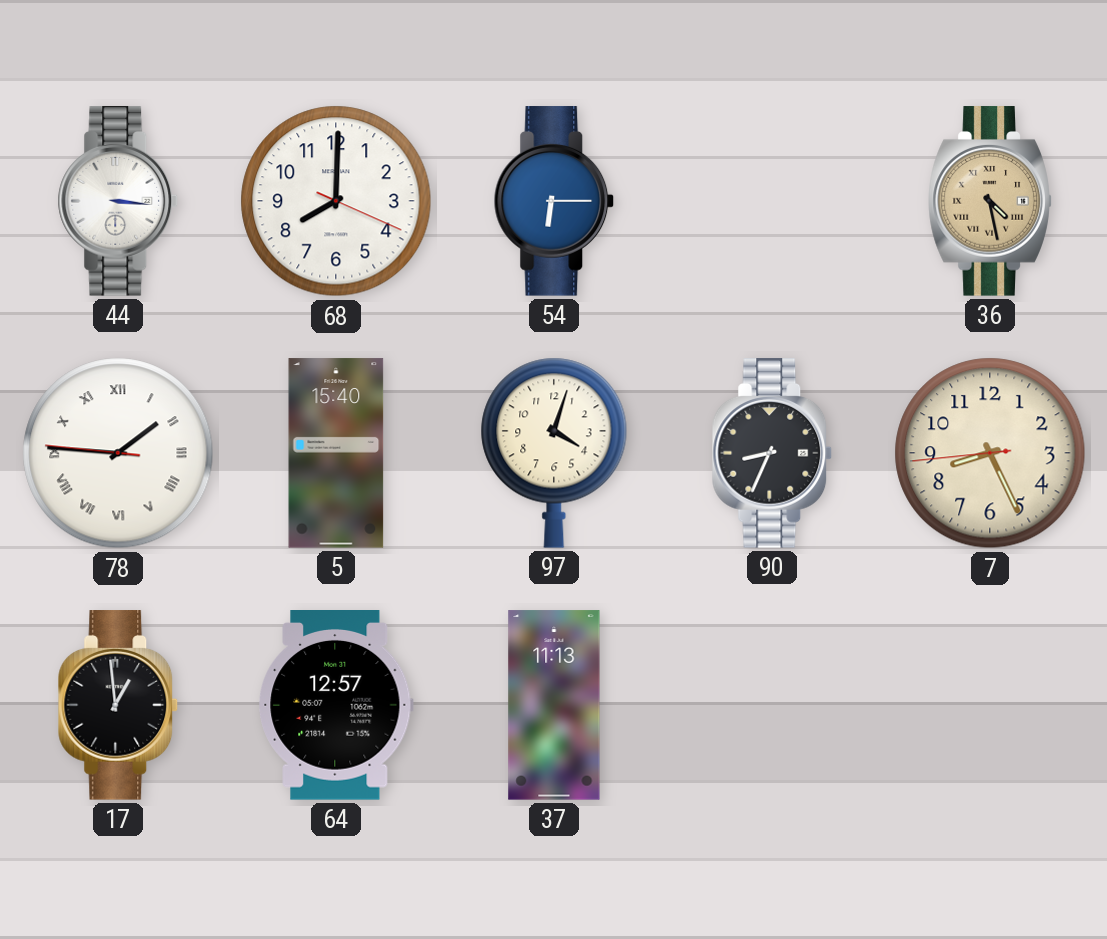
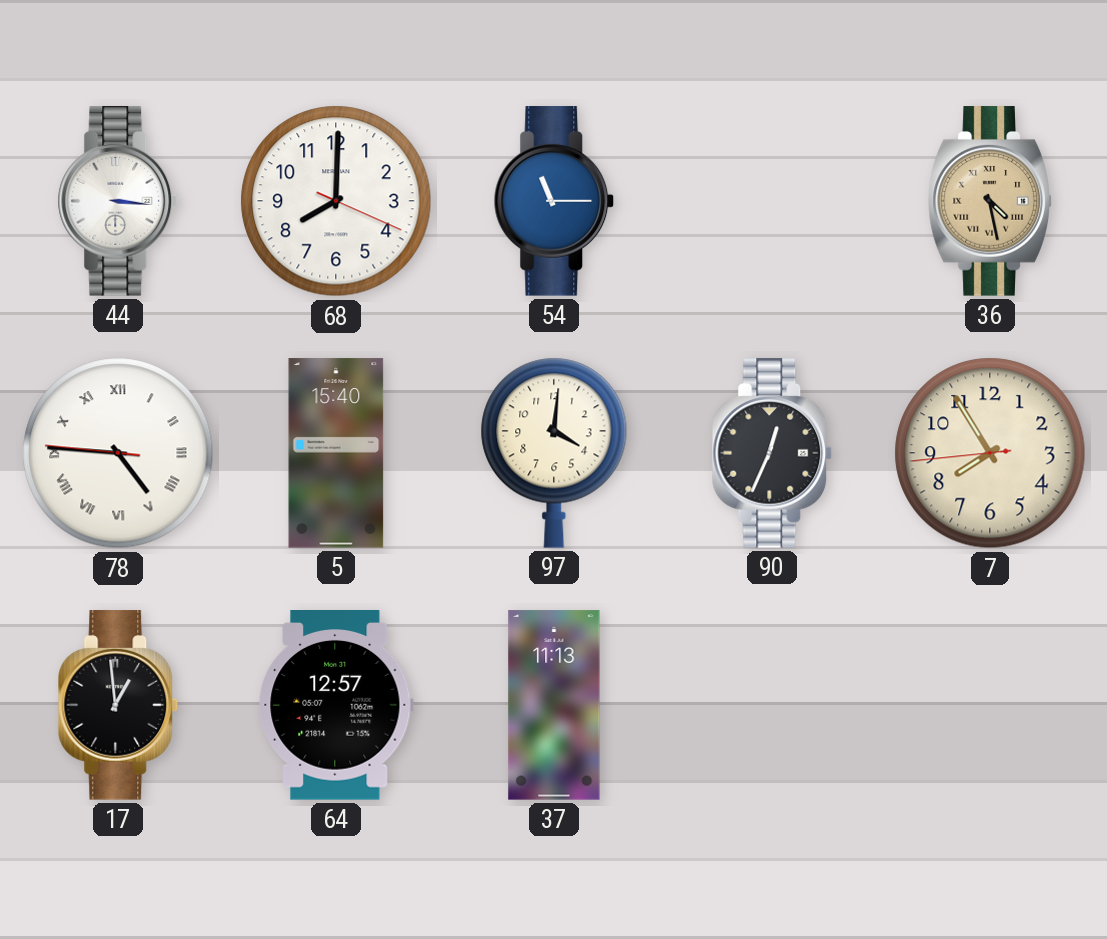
54: 6:15 -> 11:15
78: 1:45 -> 4:45
97: 4:03 -> 4:01
90: 8:34 -> 12:34
7: 8:25 -> 7:54
